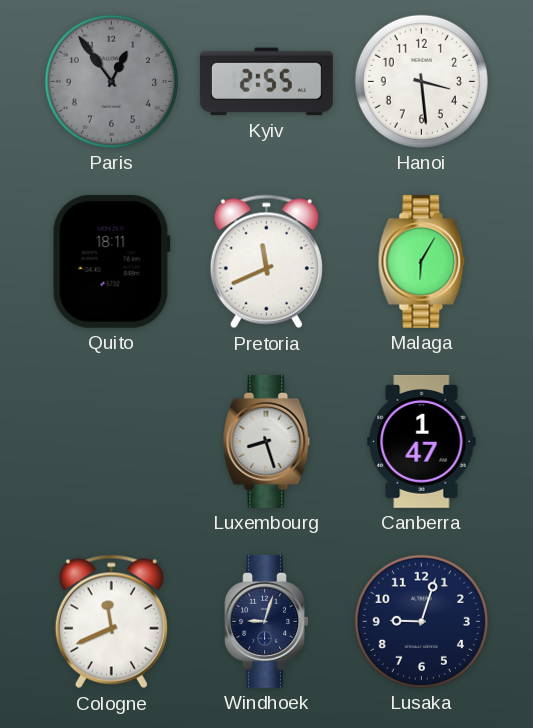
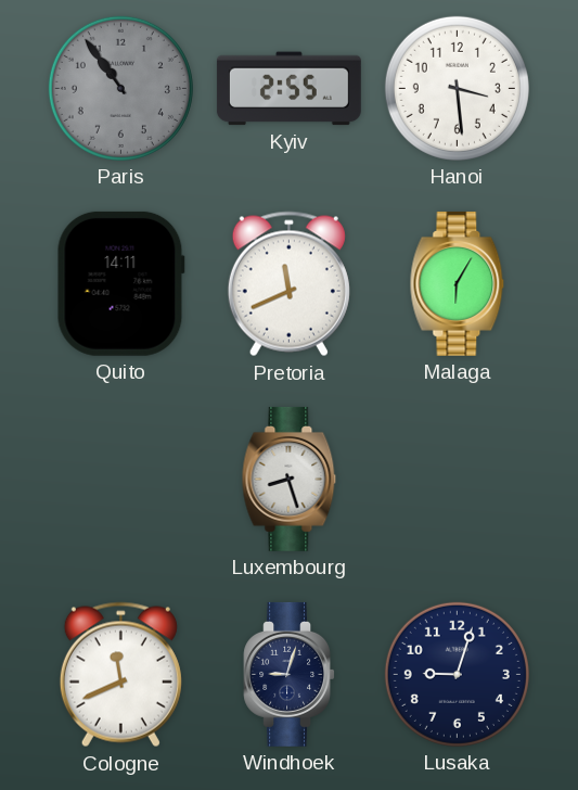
Paris: 12:54 -> 10:54
Quito: 18:11 -> 14:11
Canberra: 1:47 -> none
